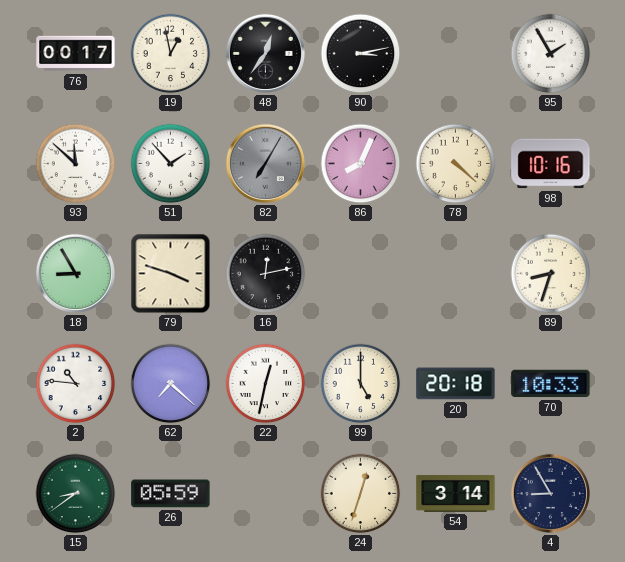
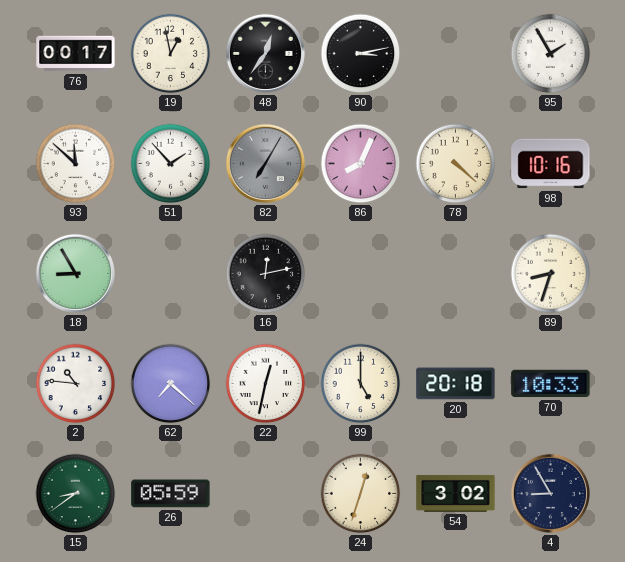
79: 3:48 -> none
54: 3:14 -> 3:02
